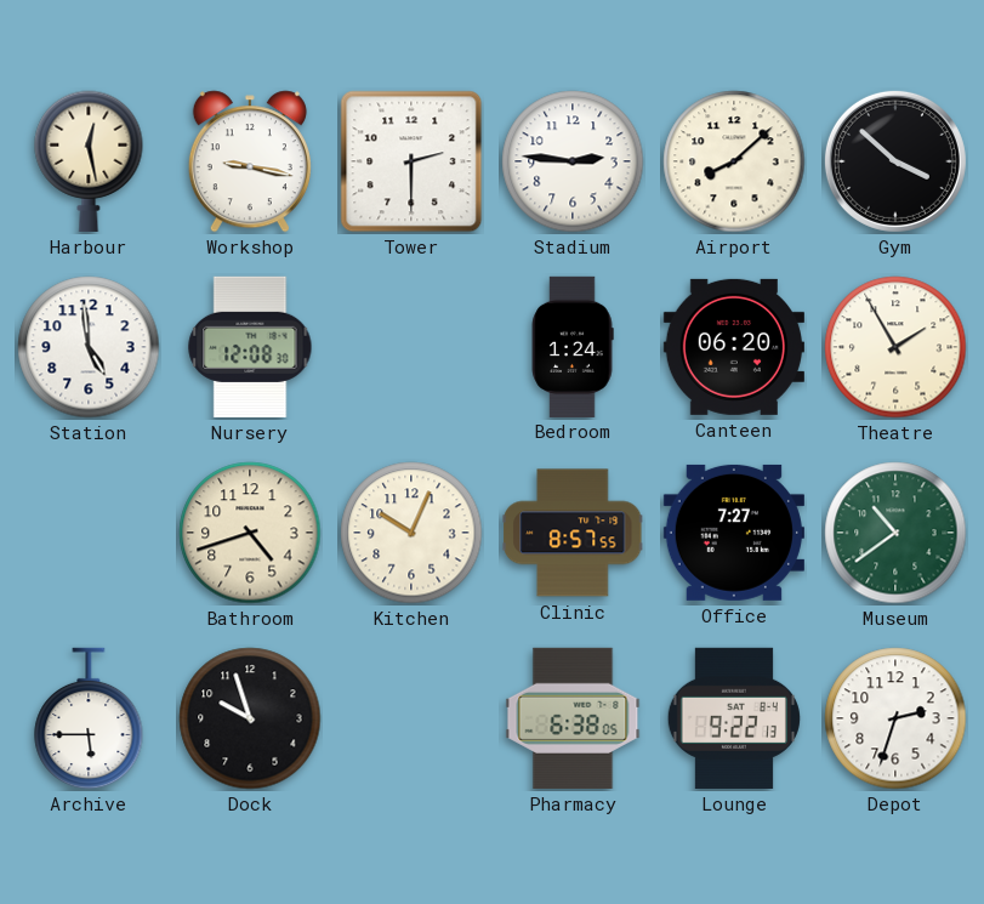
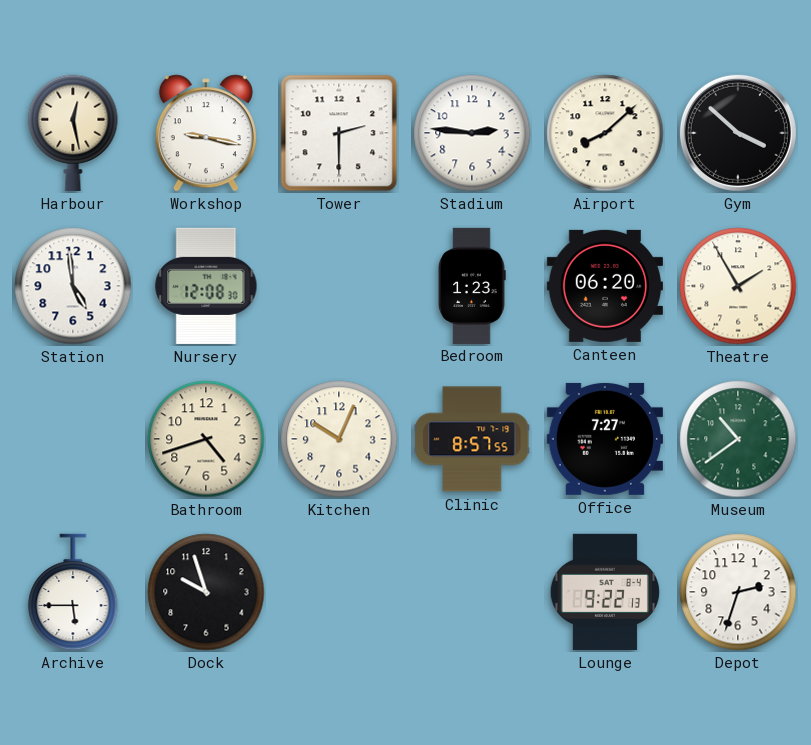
Bedroom: 1:24 -> 1:23
Pharmacy: 6:38 -> none
